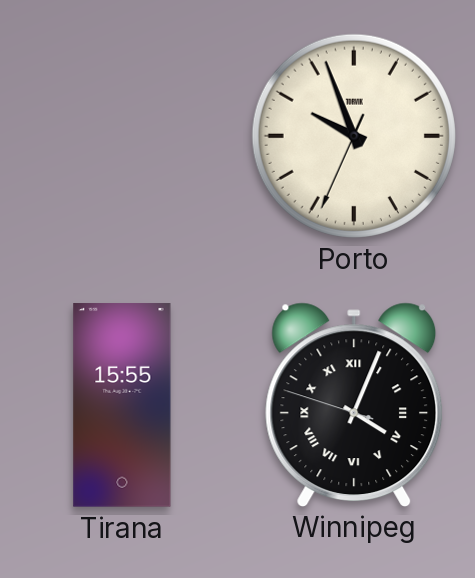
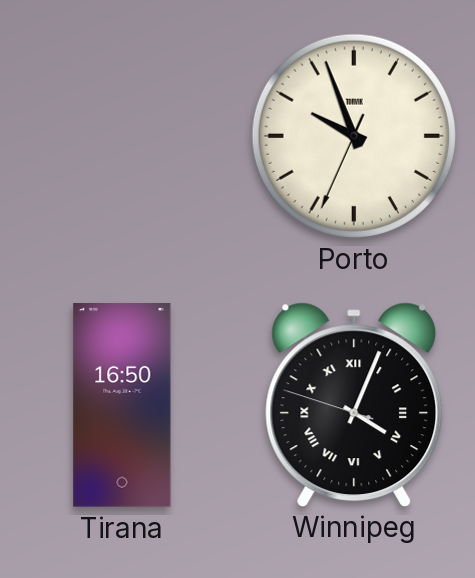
Tirana: 15:55 -> 16:50
